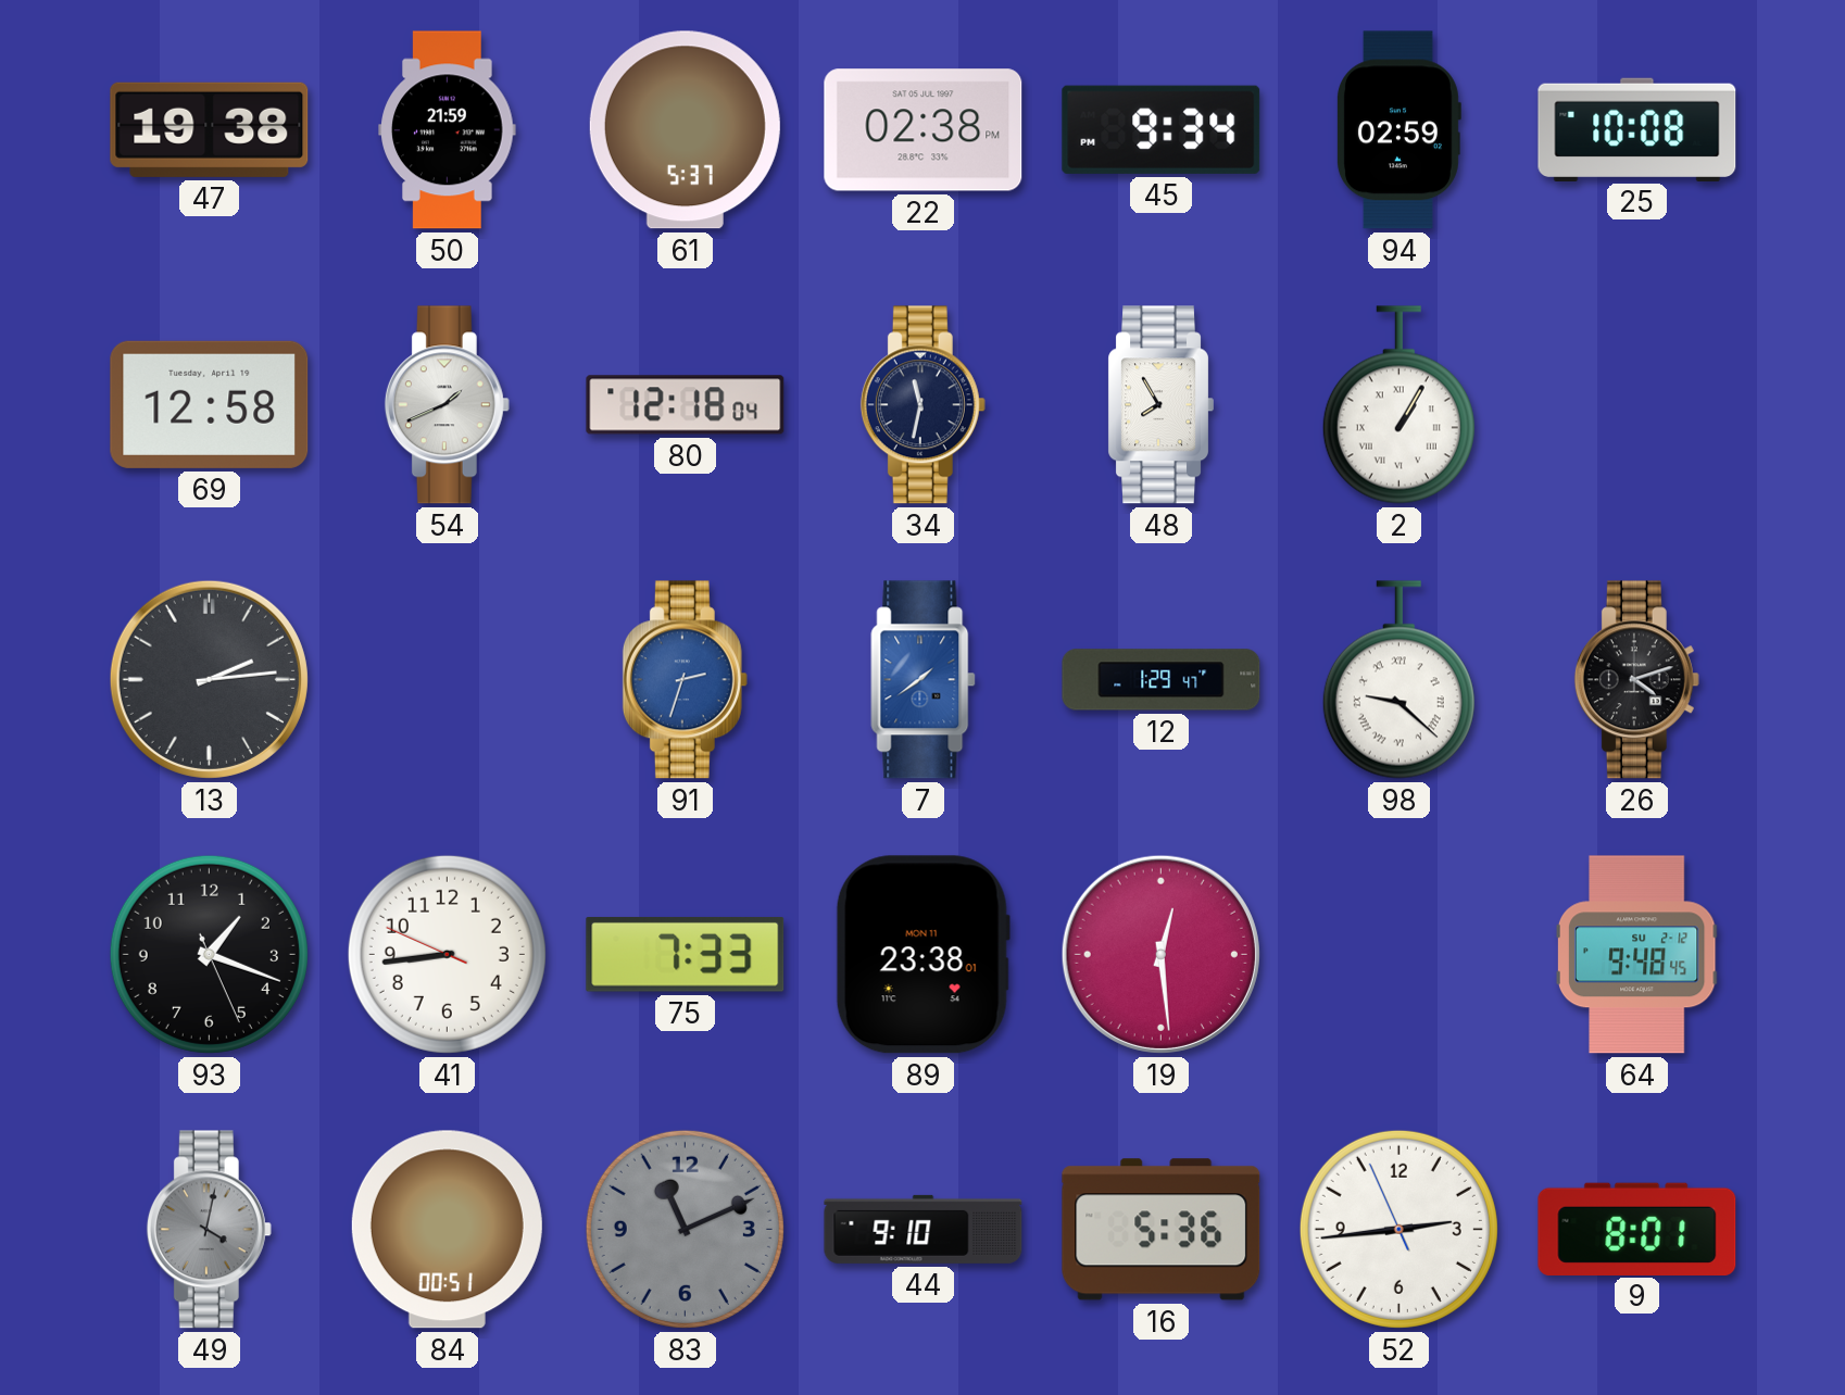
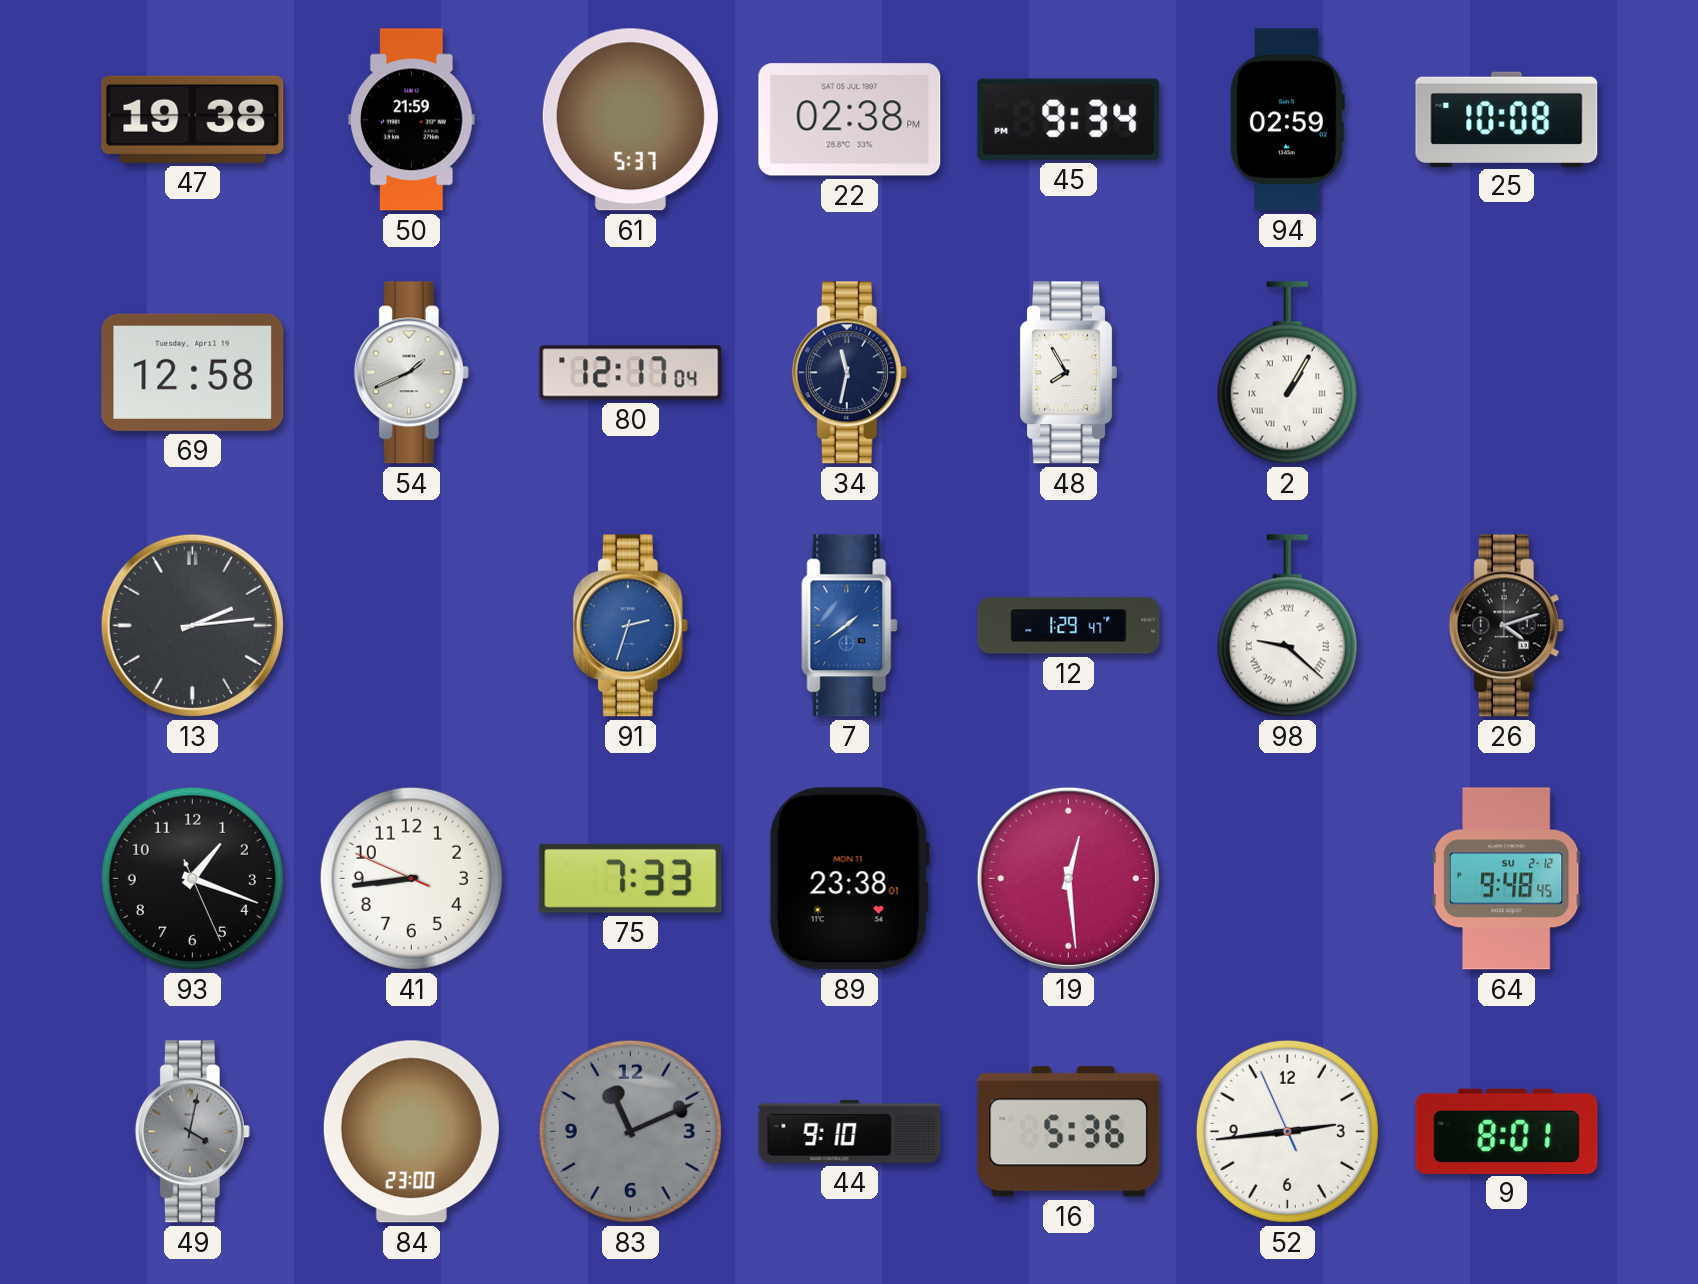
80: 12:18 -> 12:17
84: 00:51 -> 23:00
